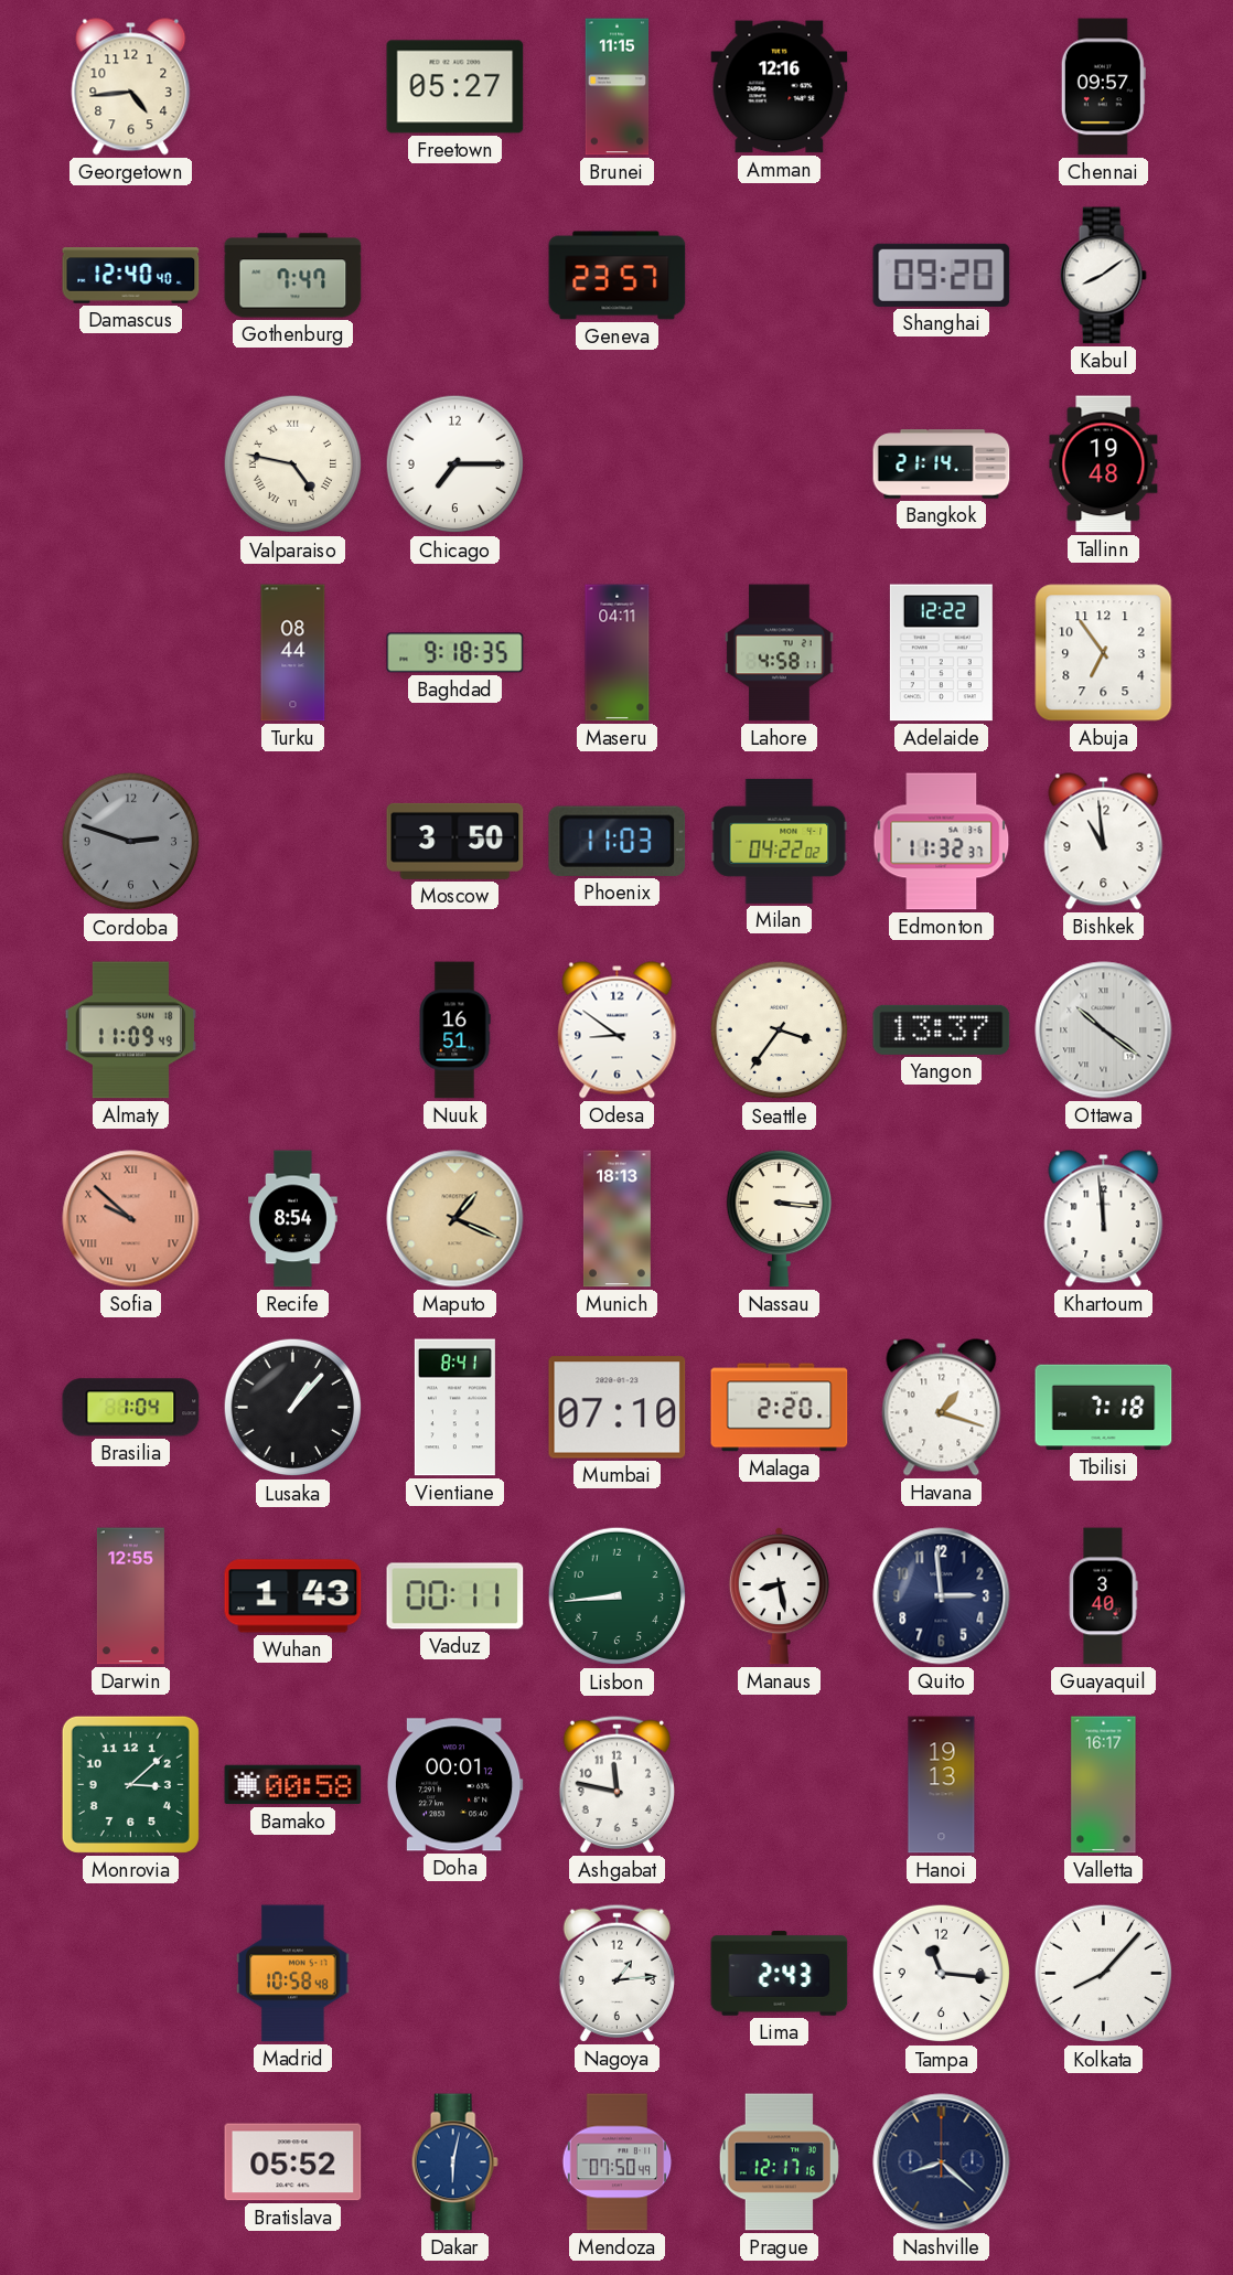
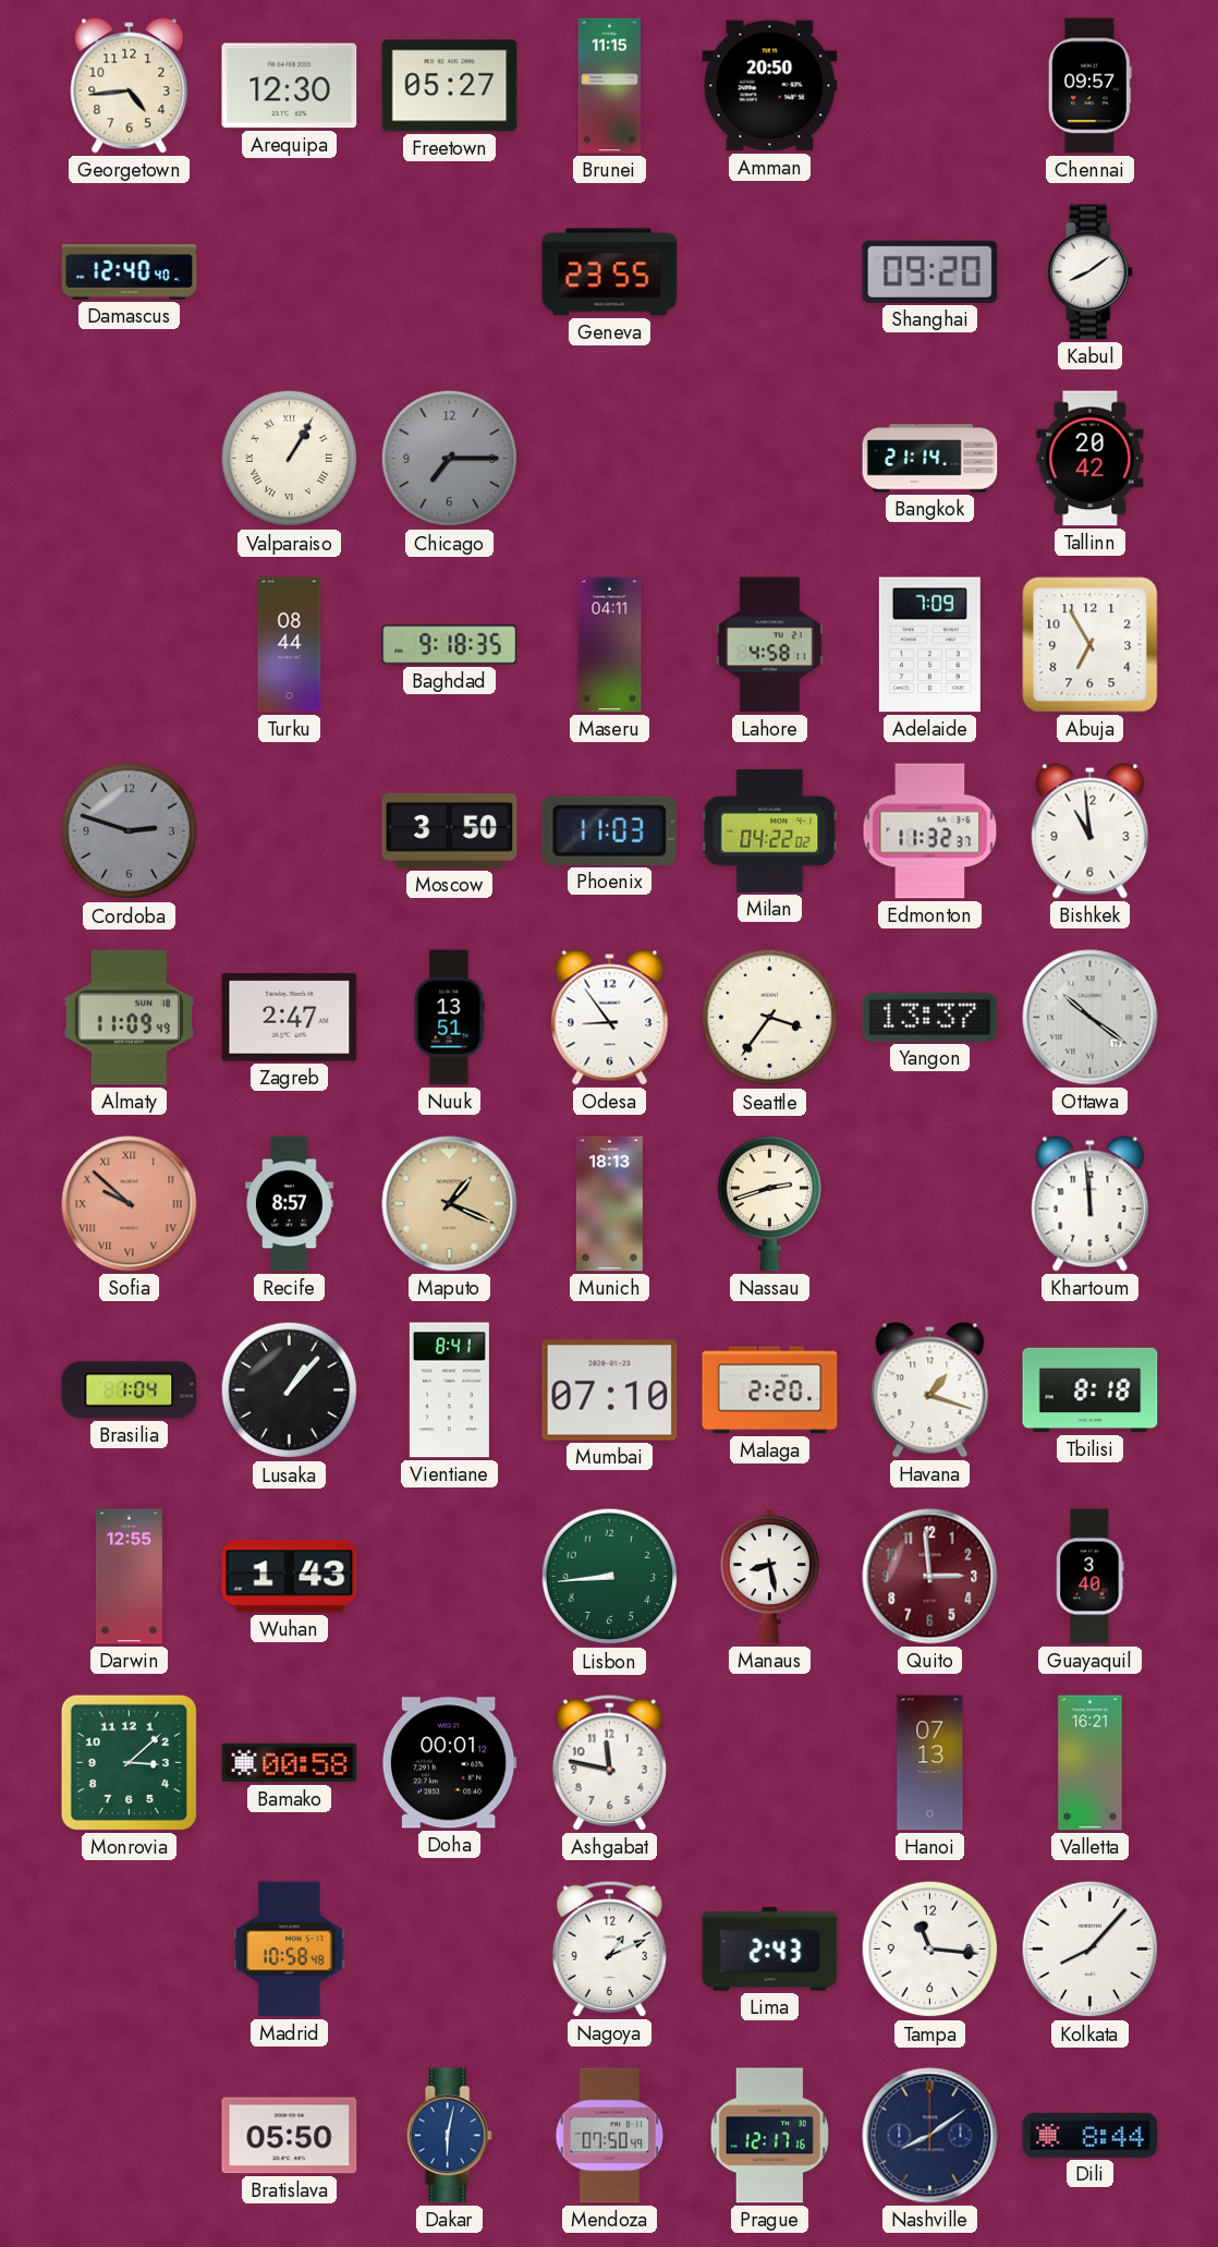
Arequipa: none -> 12:30
Amman: 12:16 -> 20:50
Gothenburg: 7:47 -> none
Geneva: 23:57 -> 23:55
Valparaiso: 4:47 -> 1:05
Chicago dial: white -> grey
Tallinn: 19:48 -> 20:42
Adelaide: 12:22 -> 7:09
Abuja: 6:54 -> 6:55
Zagreb: none -> 2:47
Nuuk: 16:51 -> 13:51
Odesa: 8:51 -> 8:54
Recife: 8:54 -> 8:57
Nassau: 3:16 -> 2:42
Tbilisi: 7:18 -> 8:18
Vaduz: 00:11 -> none
Quito dial: navy -> burgundy
Hanoi: 19:13 -> 07:13
Valletta: 16:17 -> 16:21
Nagoya: 1:14 -> 1:11
Bratislava: 05:52 -> 05:50
Nashville: 8:22 -> 8:09
Dili: none -> 8:44
